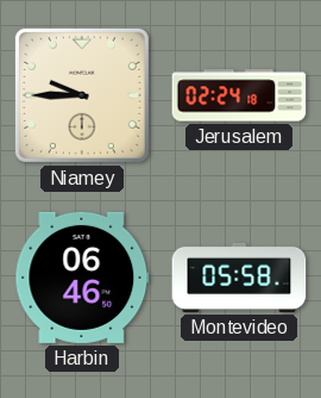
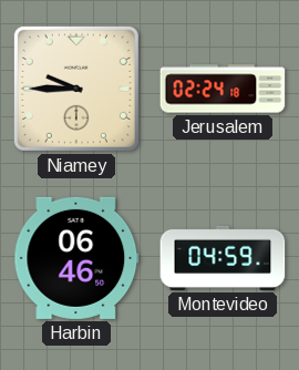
Montevideo: 05:58 -> 04:59
